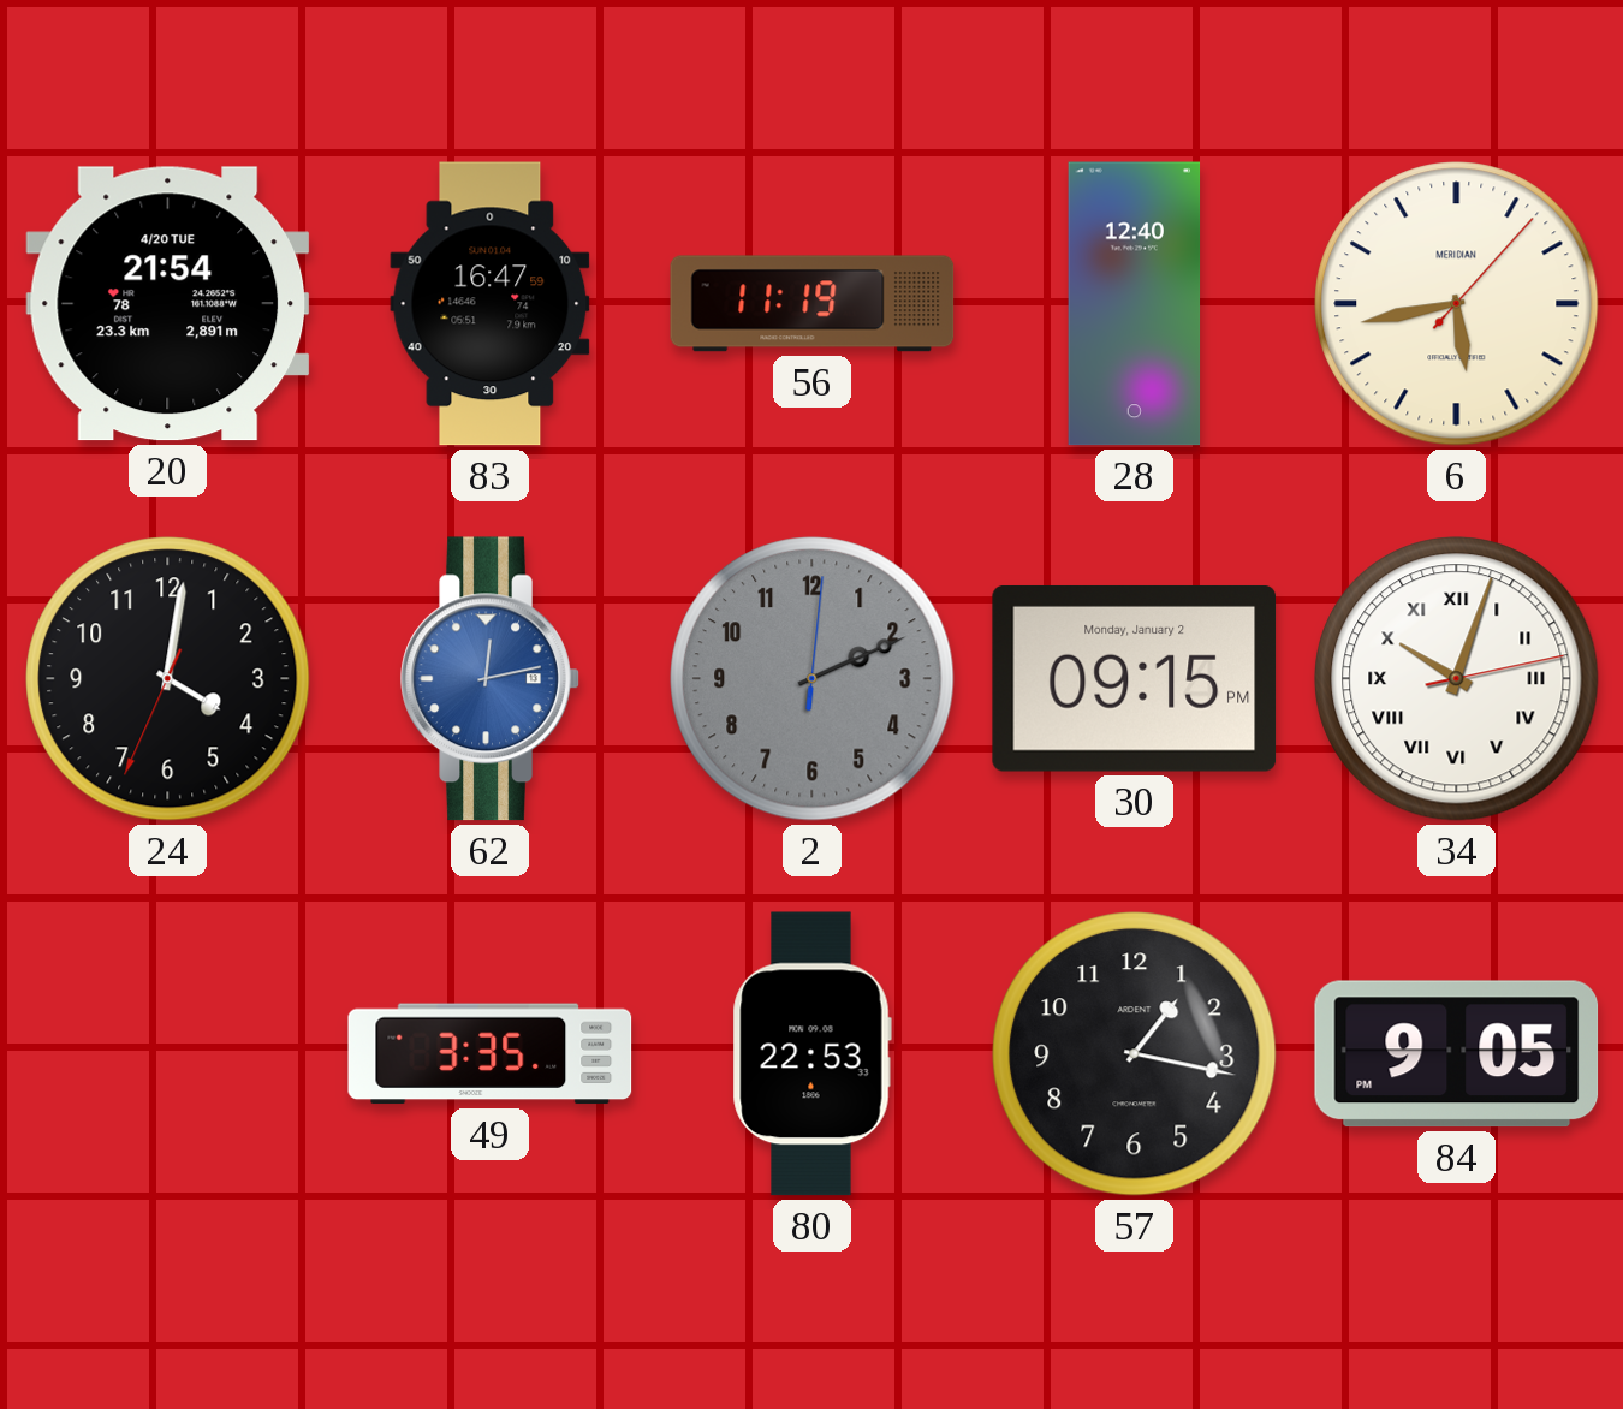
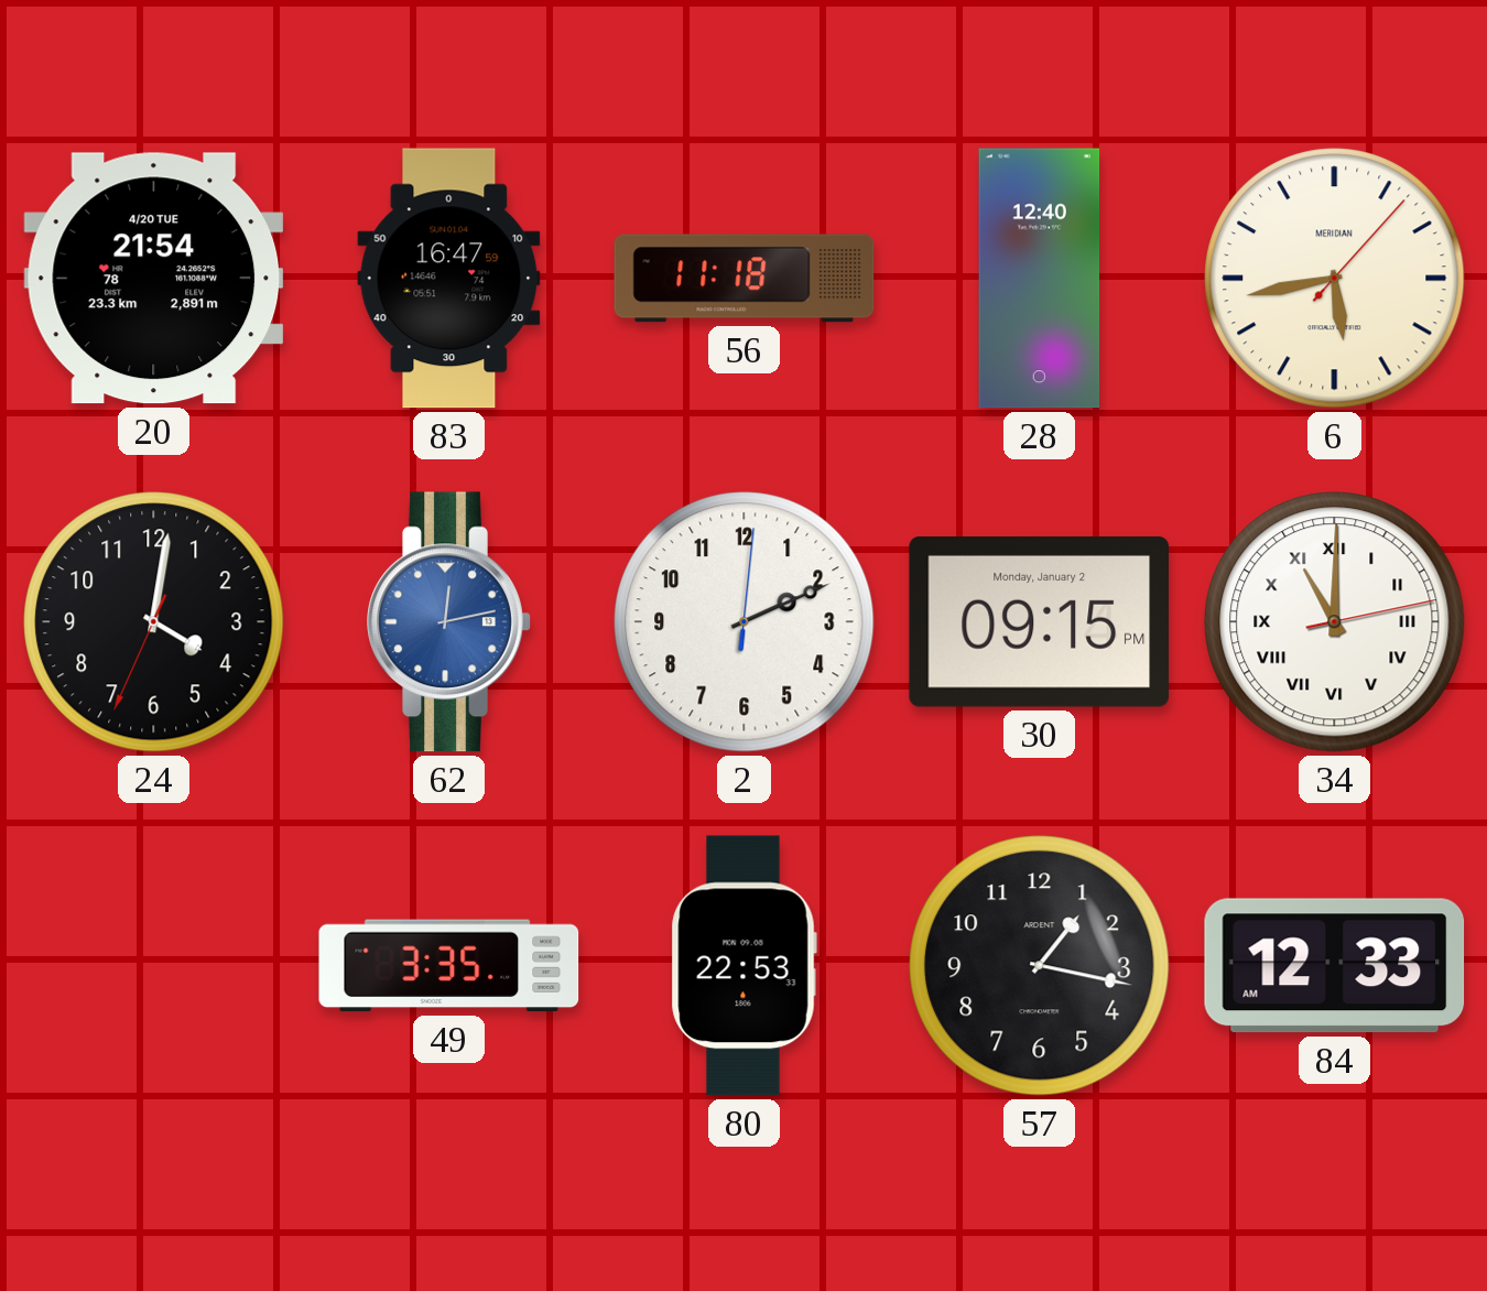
56: 11:19 -> 11:18
2 dial: grey -> white
34: 10:03 -> 11:00
84: 9:05 -> 12:33
